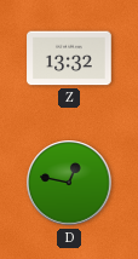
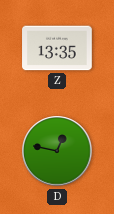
Z: 13:32 -> 13:35
